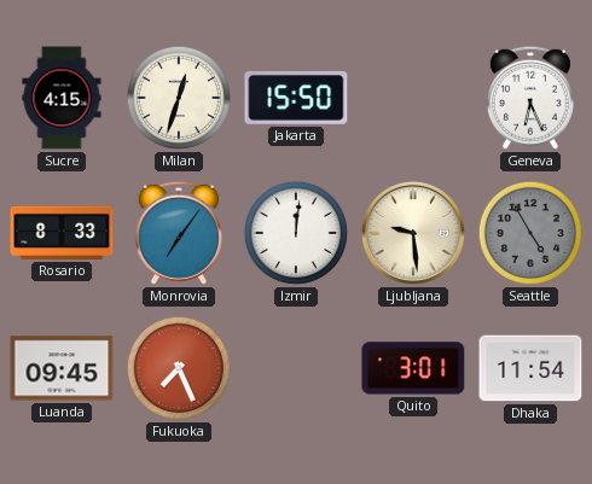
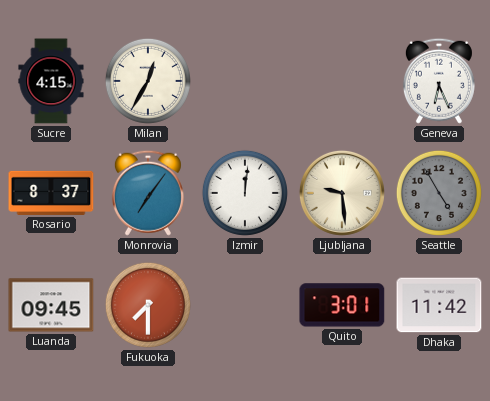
Milan: 12:33 -> 12:35
Jakarta: 15:50 -> none
Rosario: 8:33 -> 8:37
Fukuoka: 7:26 -> 7:30
Dhaka: 11:54 -> 11:42
